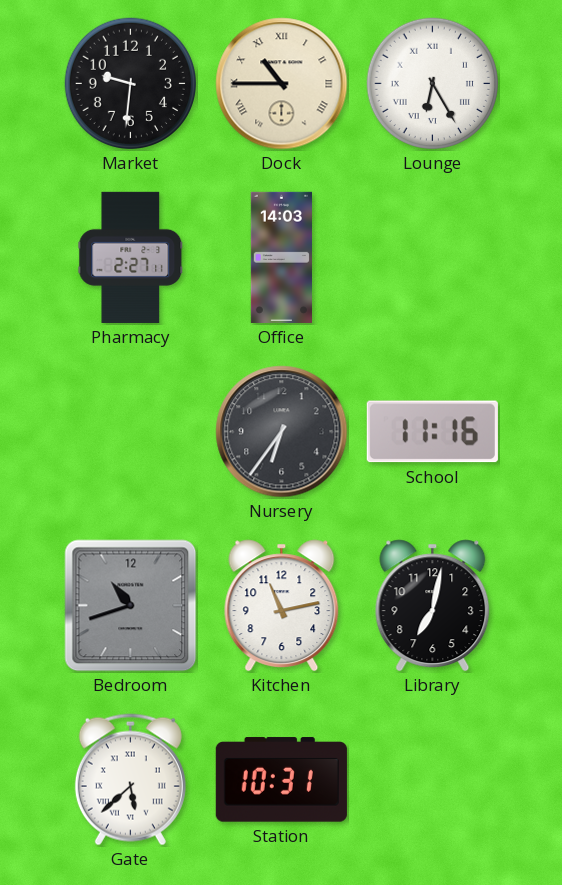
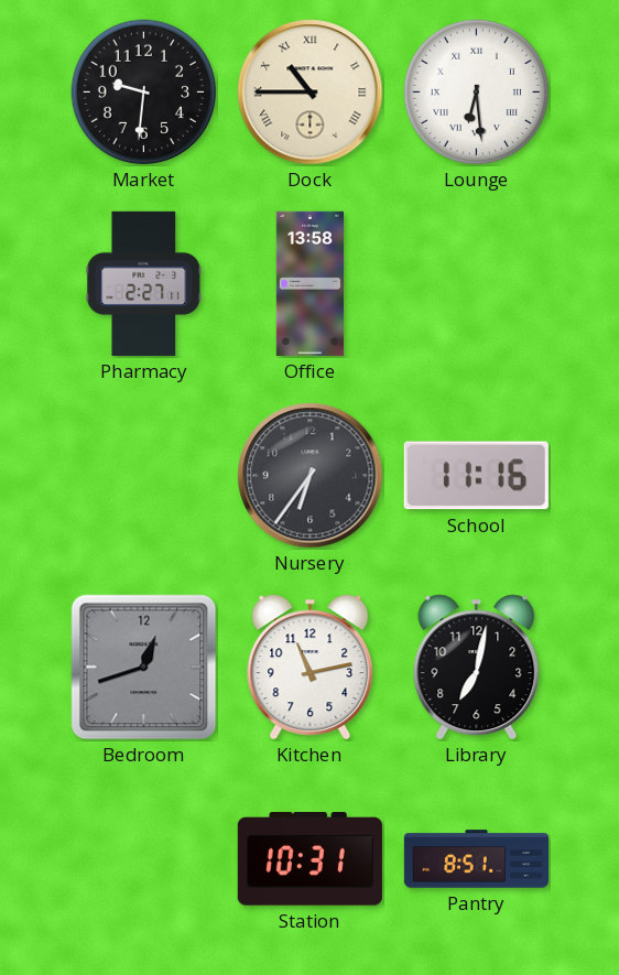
Lounge: 6:25 -> 6:29
Office: 14:03 -> 13:58
Bedroom: 10:42 -> 12:42
Gate: 5:38 -> none
Pantry: none -> 8:51
